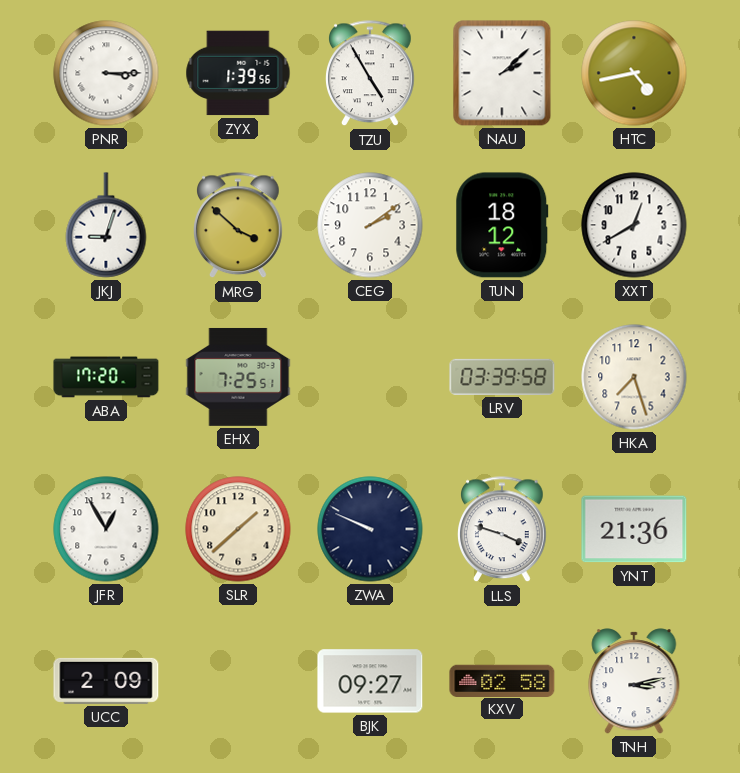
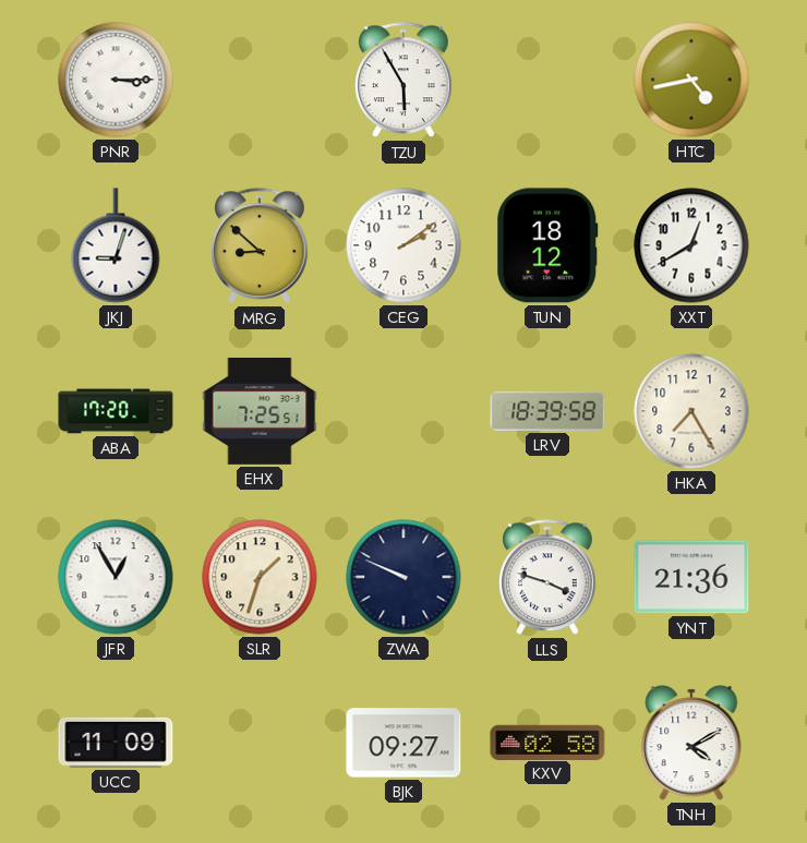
ZYX: 1:39 -> none
TZU: 4:55 -> 5:55
NAU: 2:08 -> none
MRG: 3:52 -> 8:52
LRV: 03:39 -> 18:39
HKA: 7:27 -> 7:25
SLR: 1:38 -> 1:33
UCC: 2:09 -> 11:09
TNH: 3:13 -> 4:10
